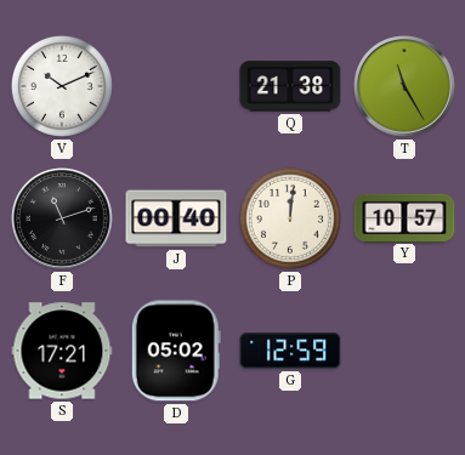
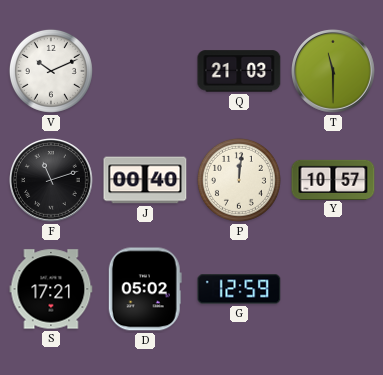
Q: 21:38 -> 21:03
T: 11:25 -> 11:30
